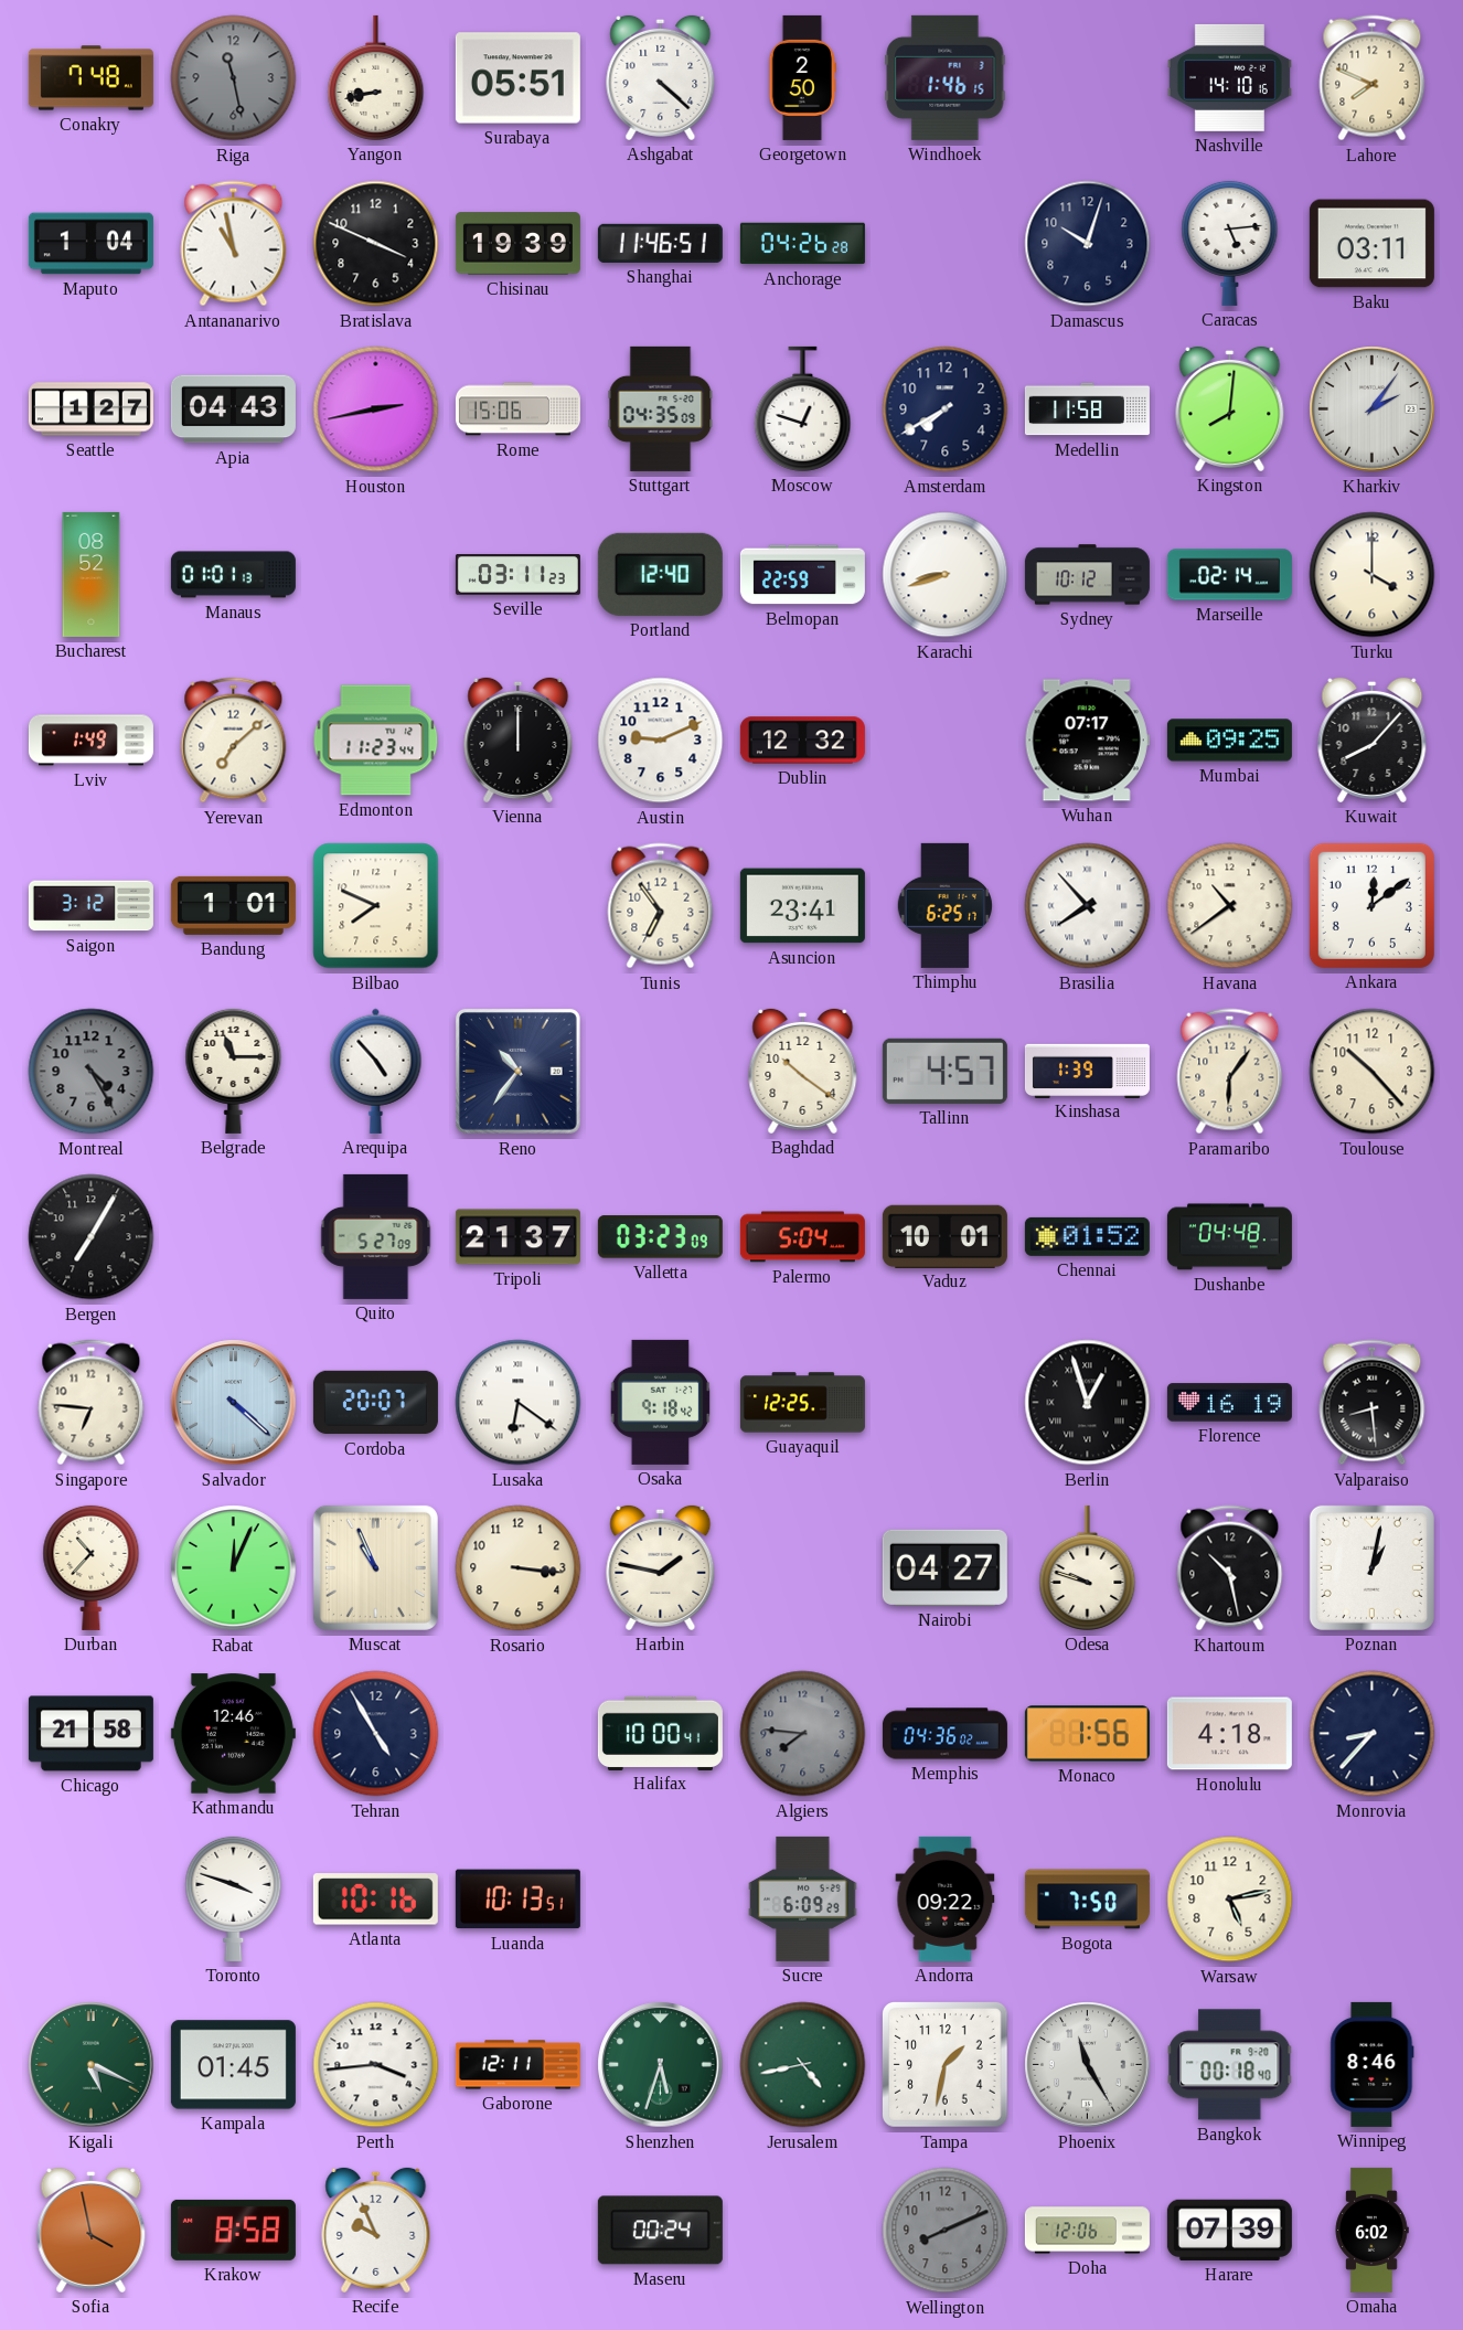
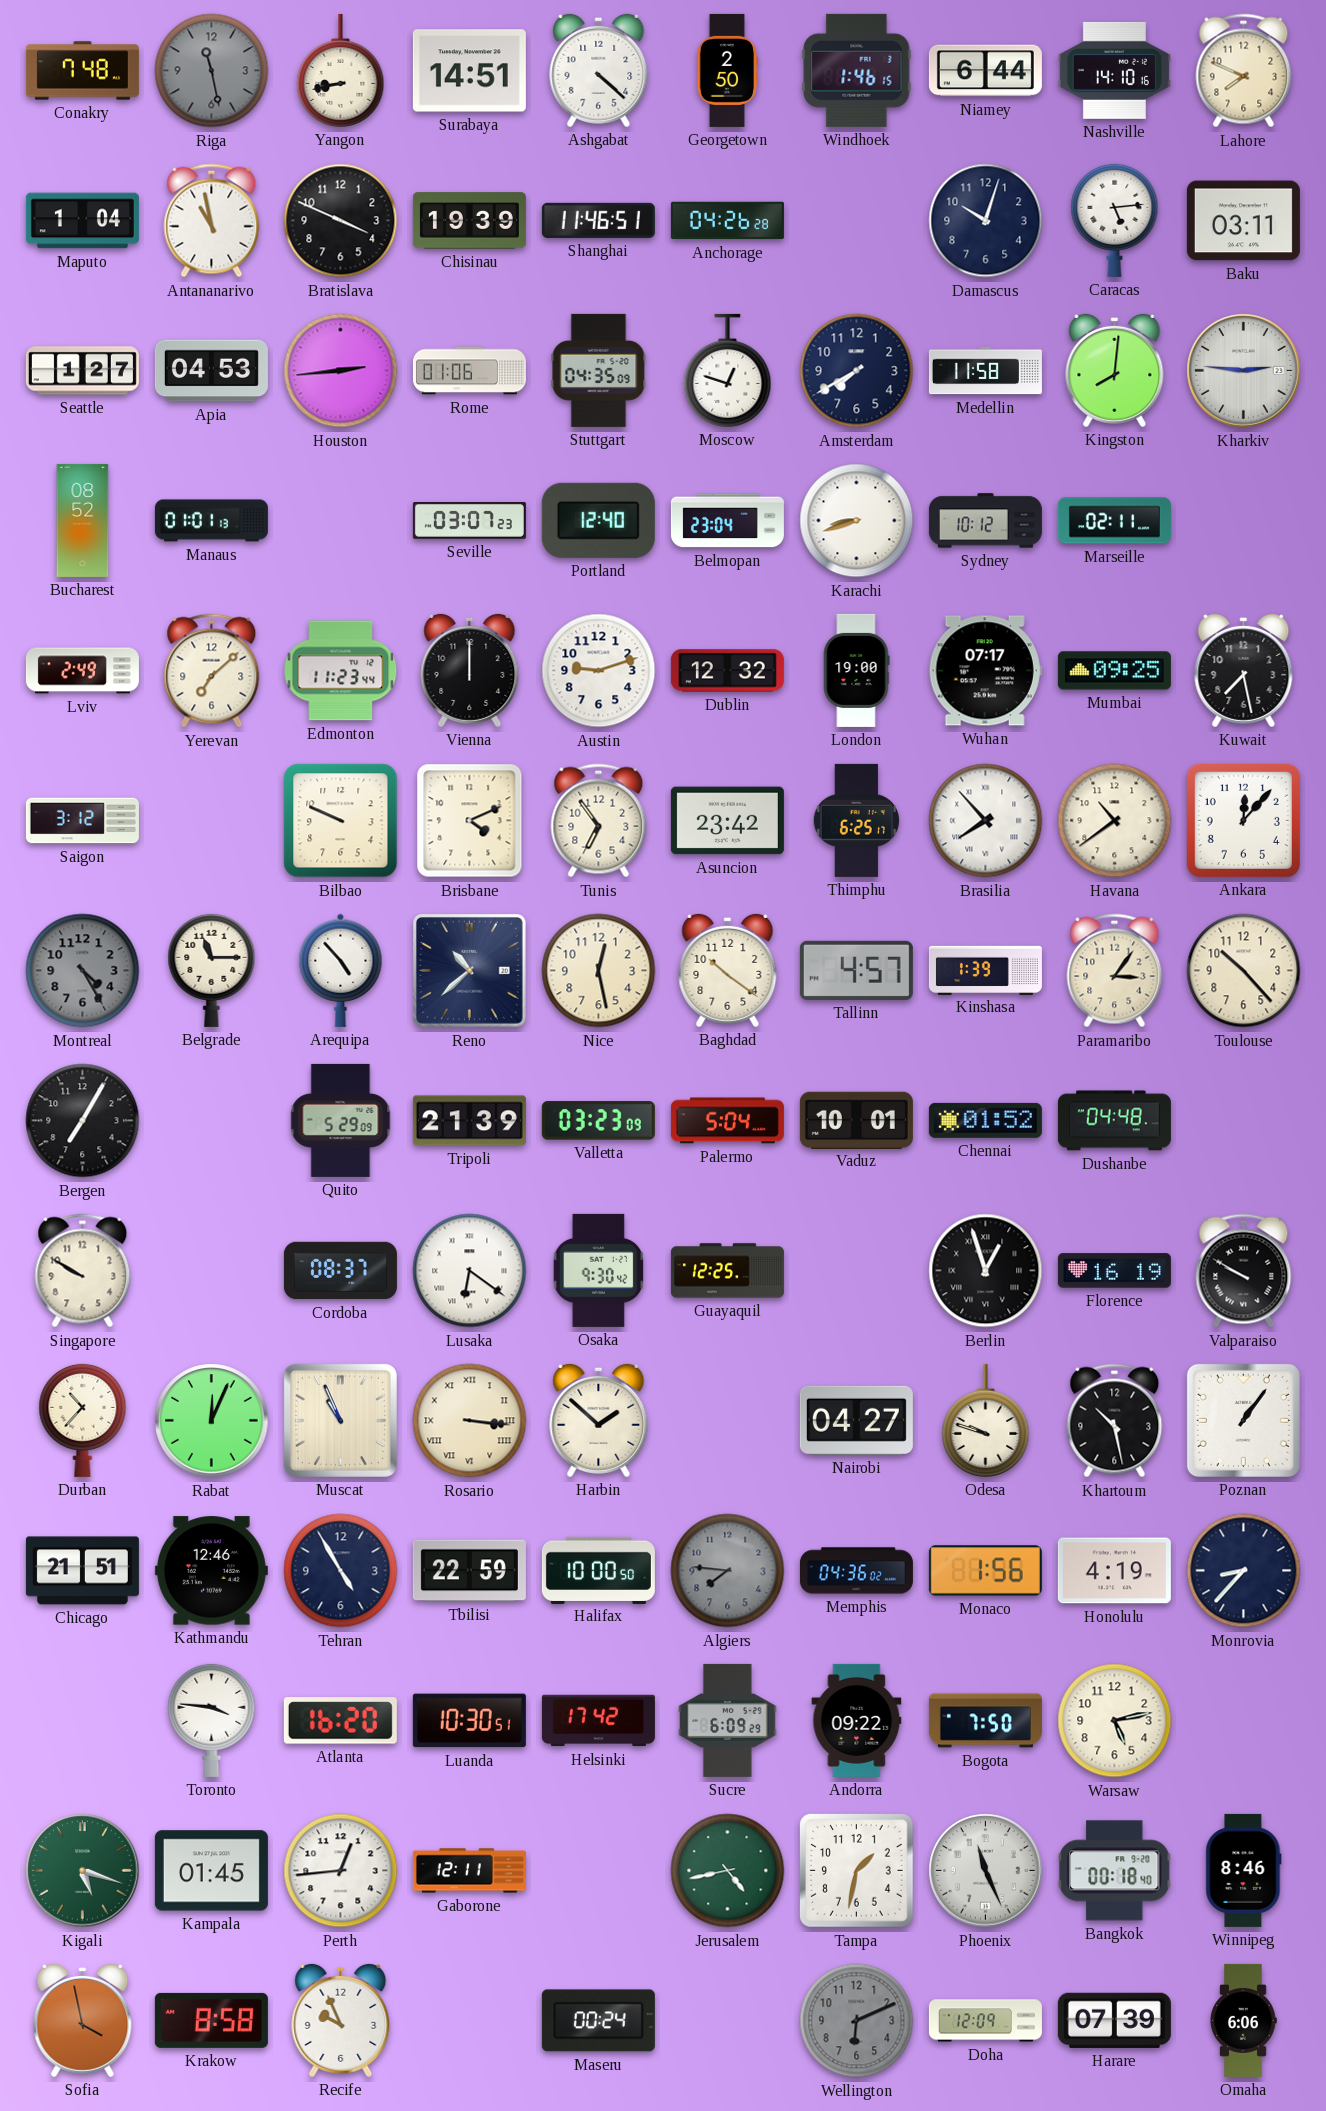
Surabaya: 05:51 -> 14:51
Niamey: none -> 6:44
Apia: 04:43 -> 04:53
Houston: 2:43 -> 2:44
Rome: 15:06 -> 01:06
Kharkiv: 2:06 -> 2:46
Seville: 03:11 -> 03:07
Belmopan: 22:59 -> 23:04
Marseille: 02:14 -> 02:11
Turku: 4:00 -> none
Lviv: 1:49 -> 2:49
Austin: 9:11 -> 9:12
London: none -> 19:00
Kuwait: 8:07 -> 7:28
Bandung: 1:01 -> none
Bilbao: 7:49 -> 9:49
Brisbane: none -> 4:11
Asuncion: 23:41 -> 23:42
Ankara: 12:09 -> 12:07
Reno: 10:36 -> 10:38
Nice: none -> 12:28
Paramaribo: 6:06 -> 3:06
Quito: 5:27 -> 5:29
Tripoli: 21:37 -> 21:39
Singapore: 6:46 -> 9:50
Salvador: 4:22 -> none
Cordoba: 20:07 -> 08:37
Osaka: 9:18 -> 9:30
Valparaiso: 8:29 -> 9:50
Rosario numerals: Arabic -> Roman
Harbin: 1:47 -> 1:52
Poznan: 1:02 -> 1:06
Chicago: 21:58 -> 21:51
Tbilisi: none -> 22:59
Halifax: 10:00:41 -> 10:00:50
Honolulu: 4:18 -> 4:19
Toronto: 3:48 -> 3:46
Atlanta: 10:16 -> 16:20
Luanda: 10:13 -> 10:30
Helsinki: none -> 17:42
Kigali: 5:19 -> 5:18
Perth: 3:44 -> 12:44
Shenzhen: 5:33 -> none
Phoenix: 11:25 -> 11:26
Wellington: 8:11 -> 6:11
Doha: 12:06 -> 12:09
Omaha: 6:02 -> 6:06
